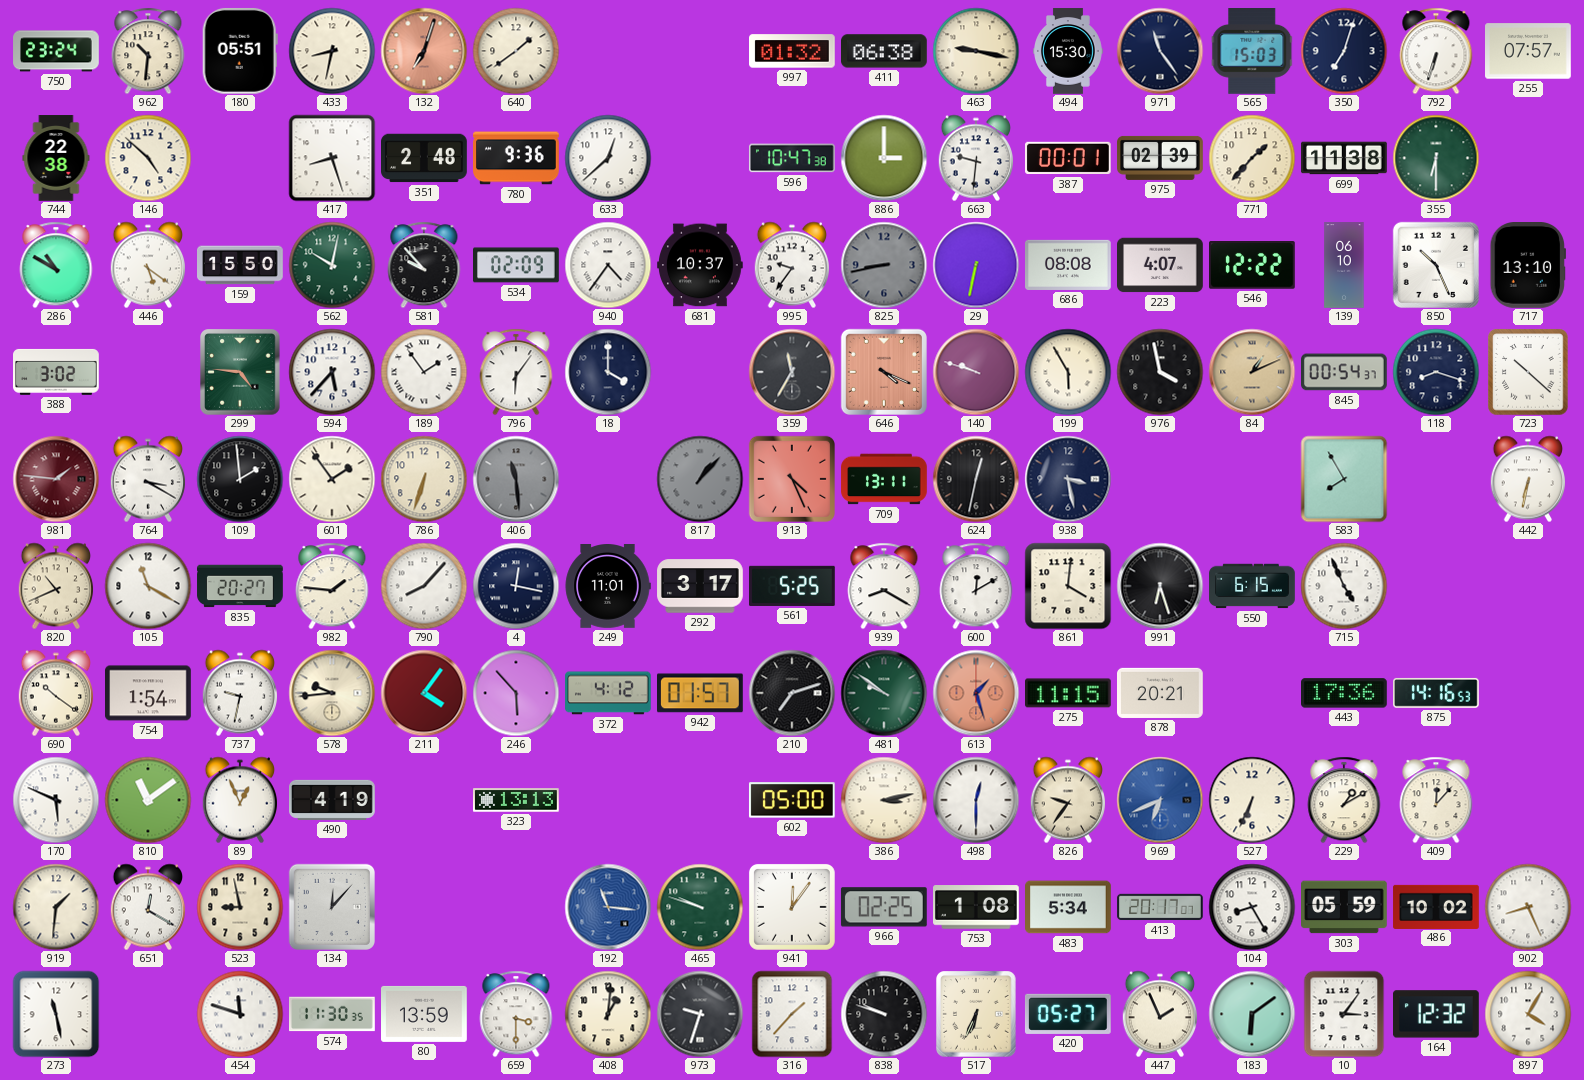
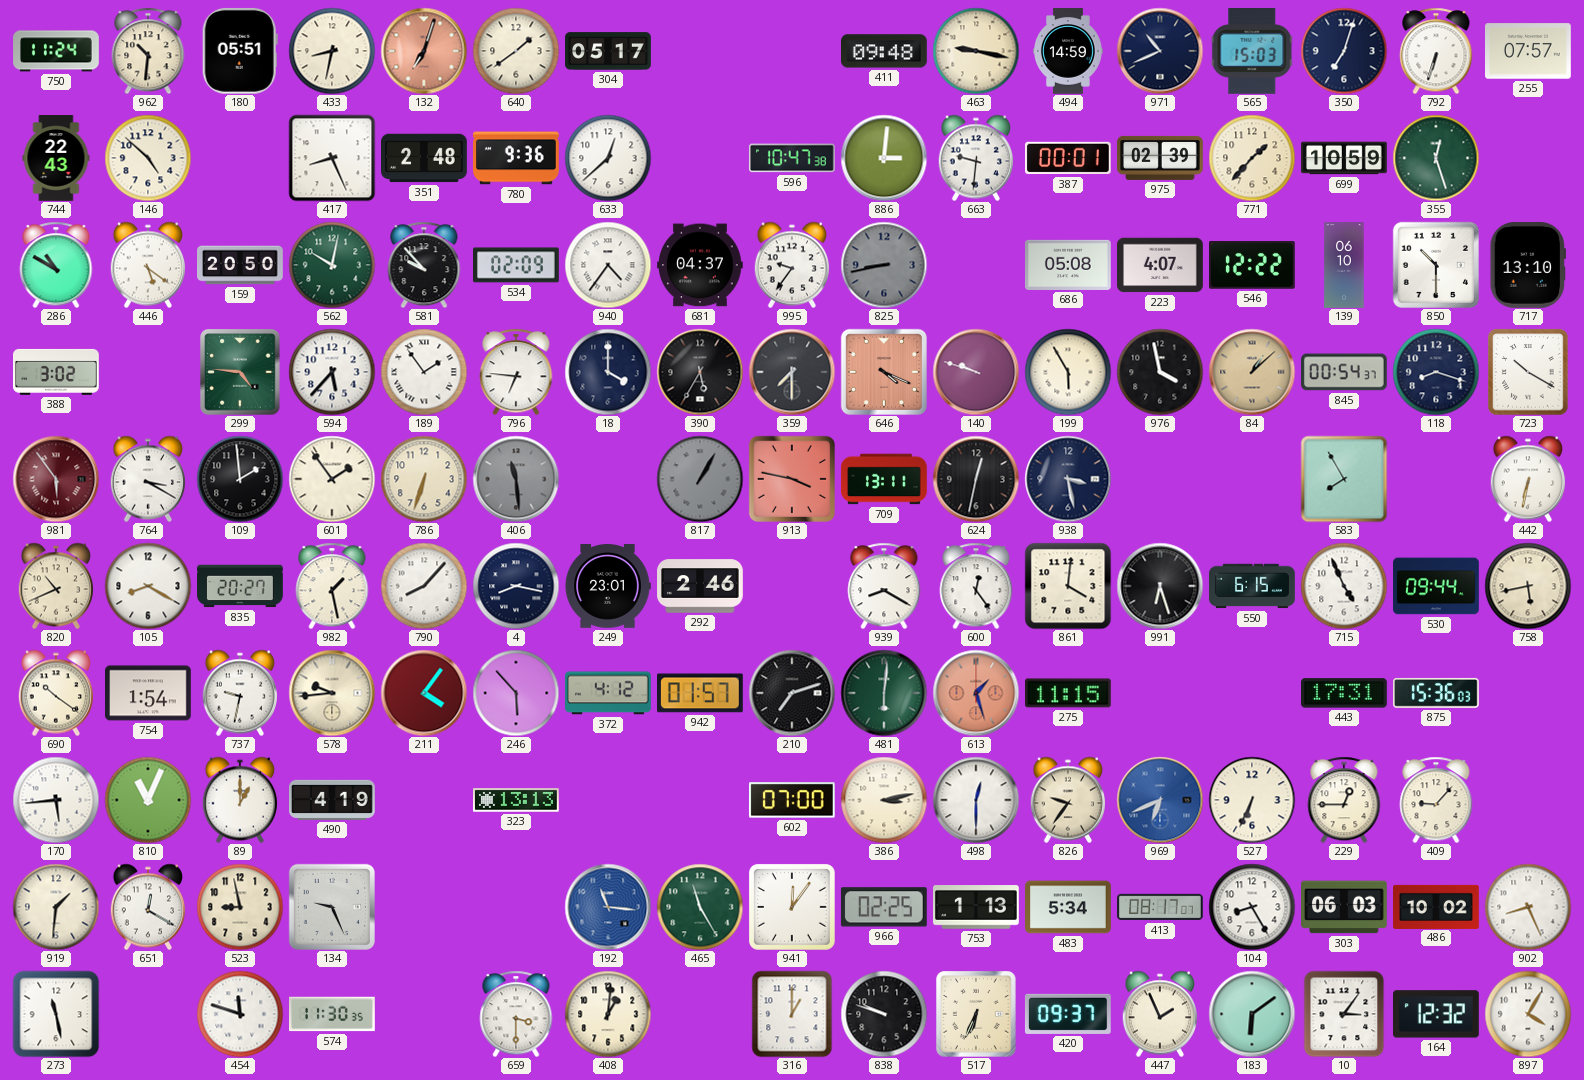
750: 23:24 -> 11:24
304: none -> 05:17
997: 01:32 -> none
411: 06:38 -> 09:48
494: 15:30 -> 14:59
971: 11:24 -> 10:41
744: 22:38 -> 22:43
417: 8:27 -> 8:26
886: 3:00 -> 3:01
699: 11:38 -> 10:59
355: 6:30 -> 12:27
159: 15:50 -> 20:50
681: 10:37 -> 04:37
29: 6:32 -> none
686: 08:08 -> 05:08
850: 10:26 -> 10:30
796: 6:06 -> 6:46
390: none -> 5:35
359: 11:35 -> 7:30
84: 1:11 -> 1:08
723: 10:22 -> 10:20
981: 1:46 -> 5:54
817: 1:07 -> 1:05
913: 4:26 -> 3:47
105: 11:20 -> 8:20
982: 1:46 -> 1:28
4: 12:17 -> 8:17
249: 11:01 -> 23:01
292: 3:17 -> 2:46
561: 5:25 -> none
600: 12:10 -> 12:24
530: none -> 09:44
758: none -> 5:43
481: 9:51 -> 6:01
878: 20:21 -> none
443: 17:36 -> 17:31
875: 14:16 -> 15:36
170: 5:49 -> 5:44
810: 11:09 -> 11:04
89: 12:56 -> 1:00
602: 05:00 -> 07:00
229: 1:10 -> 12:45
409: 12:07 -> 9:07
134: 12:07 -> 9:26
465: 9:48 -> 11:25
753: 1:08 -> 1:13
413: 20:17 -> 08:17
303: 05:59 -> 06:03
80: 13:59 -> none
973: 9:33 -> none
316: 1:37 -> 1:00
420: 05:27 -> 09:37
